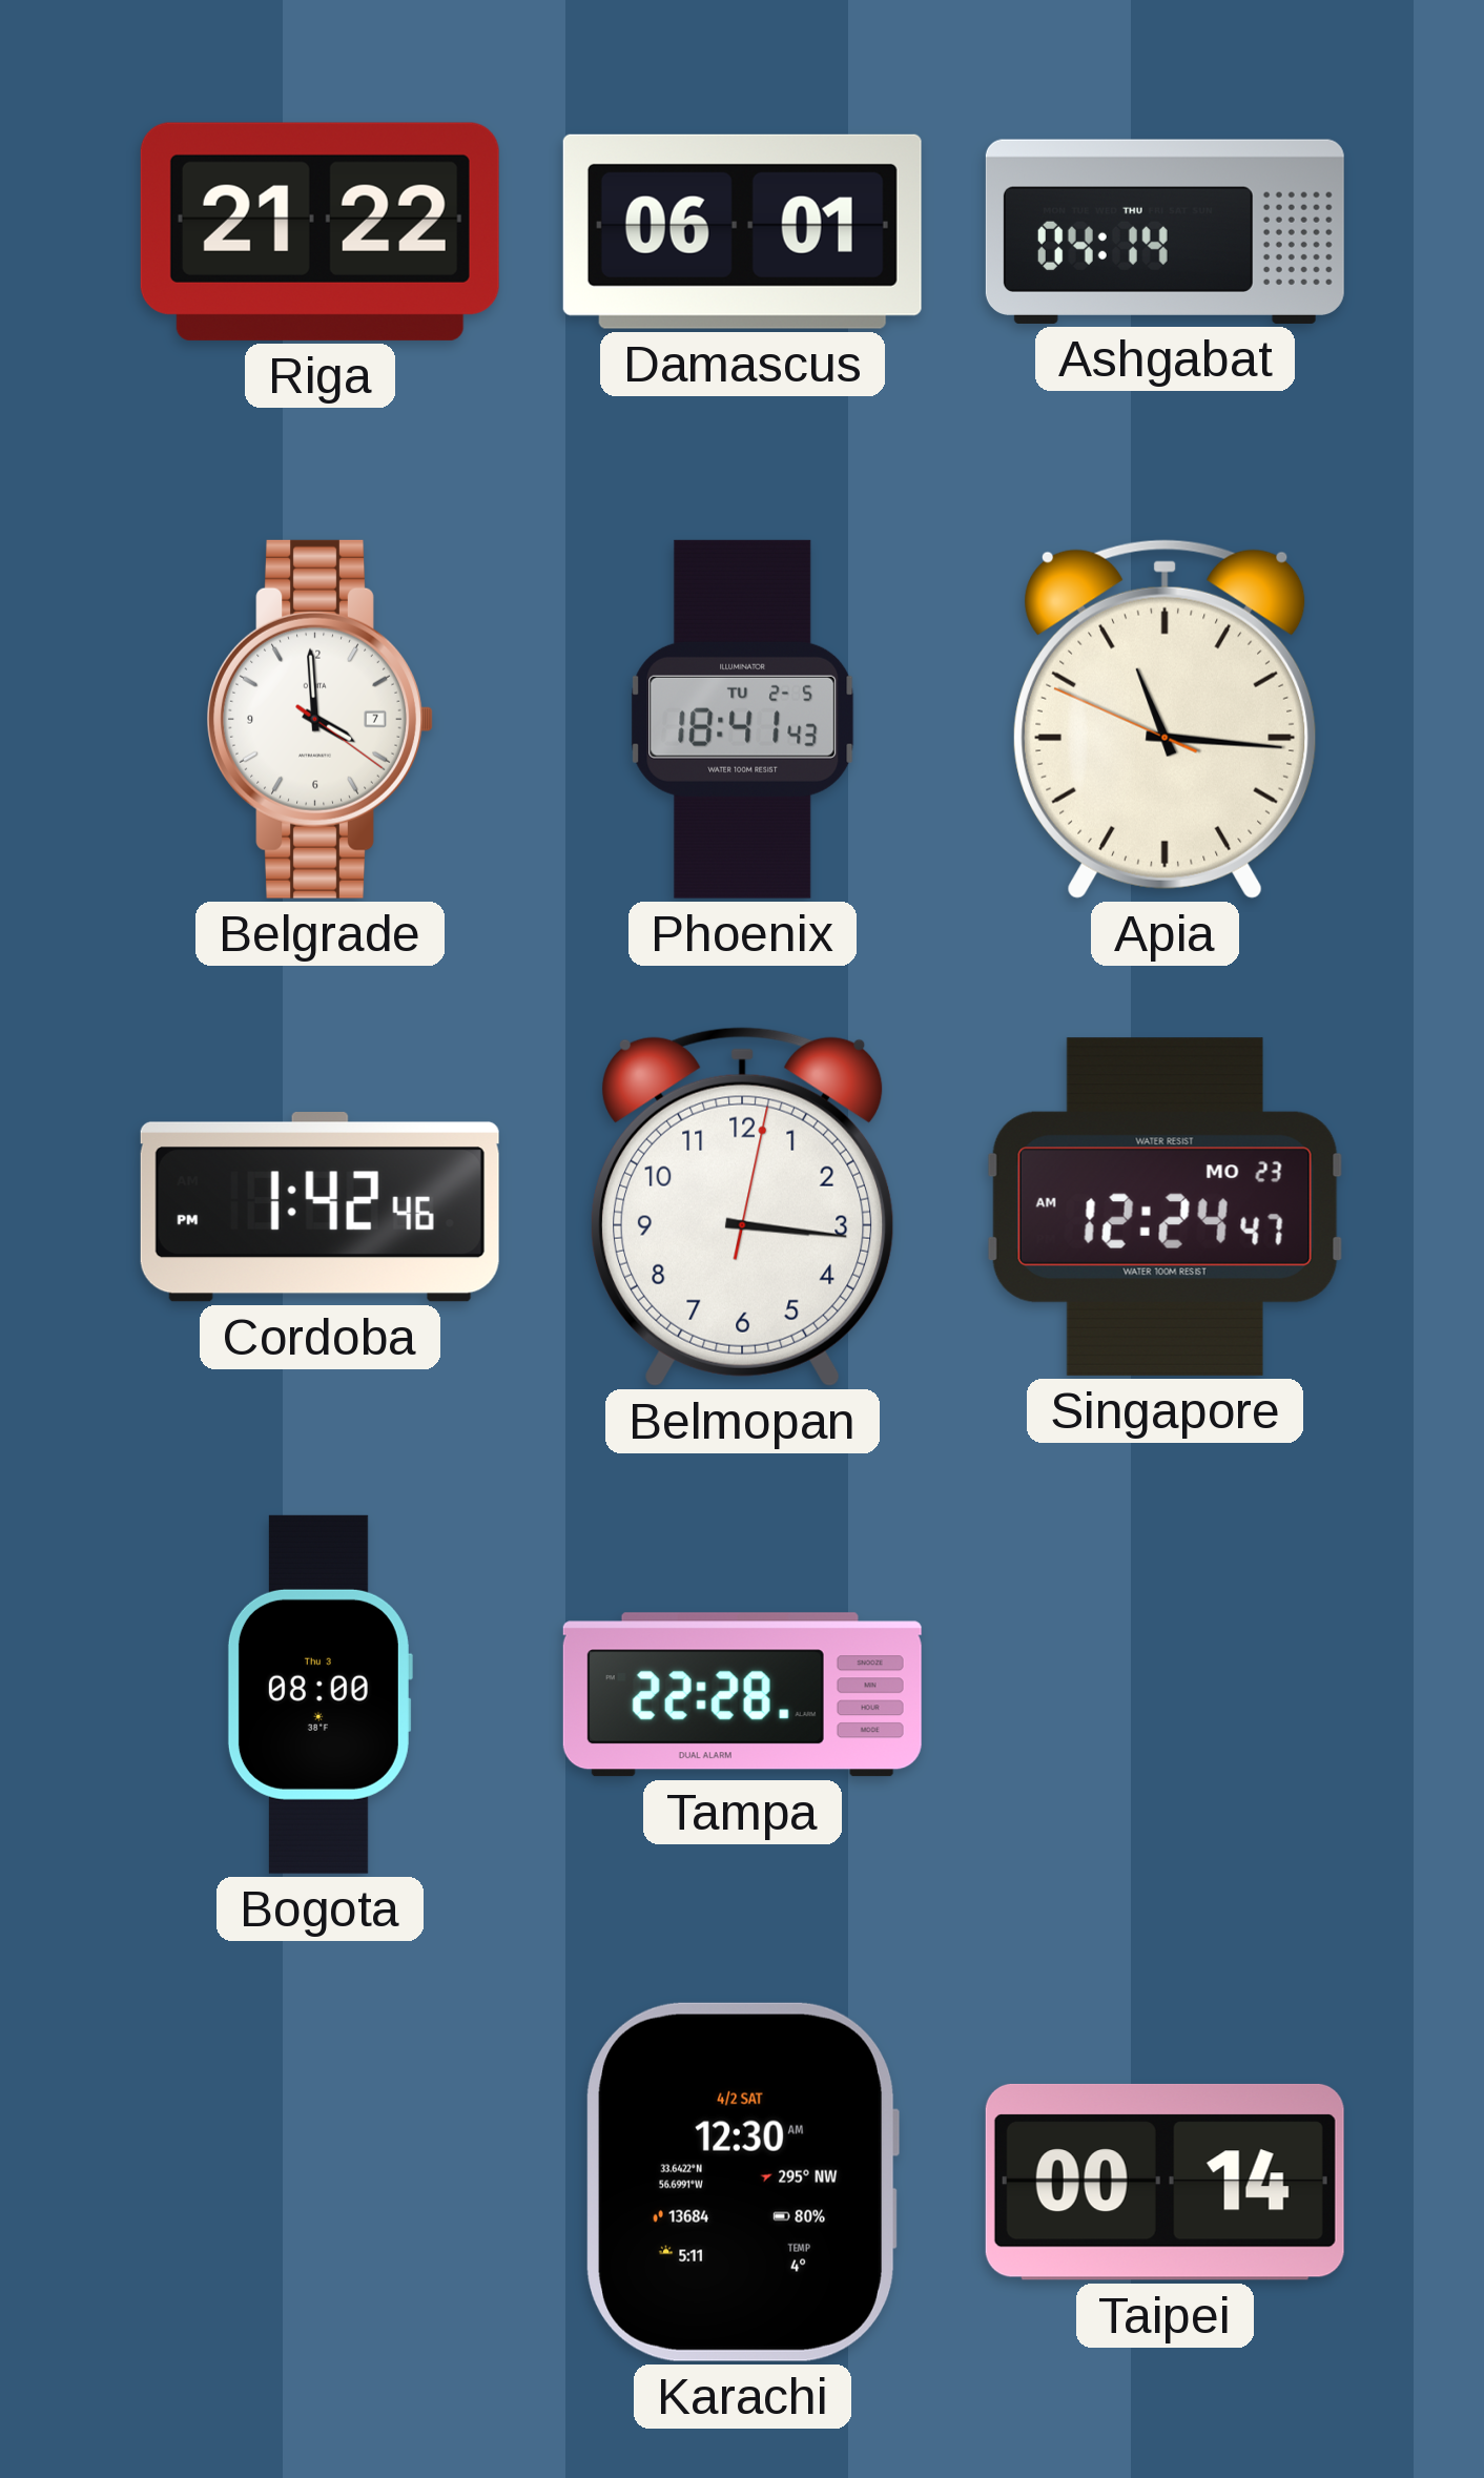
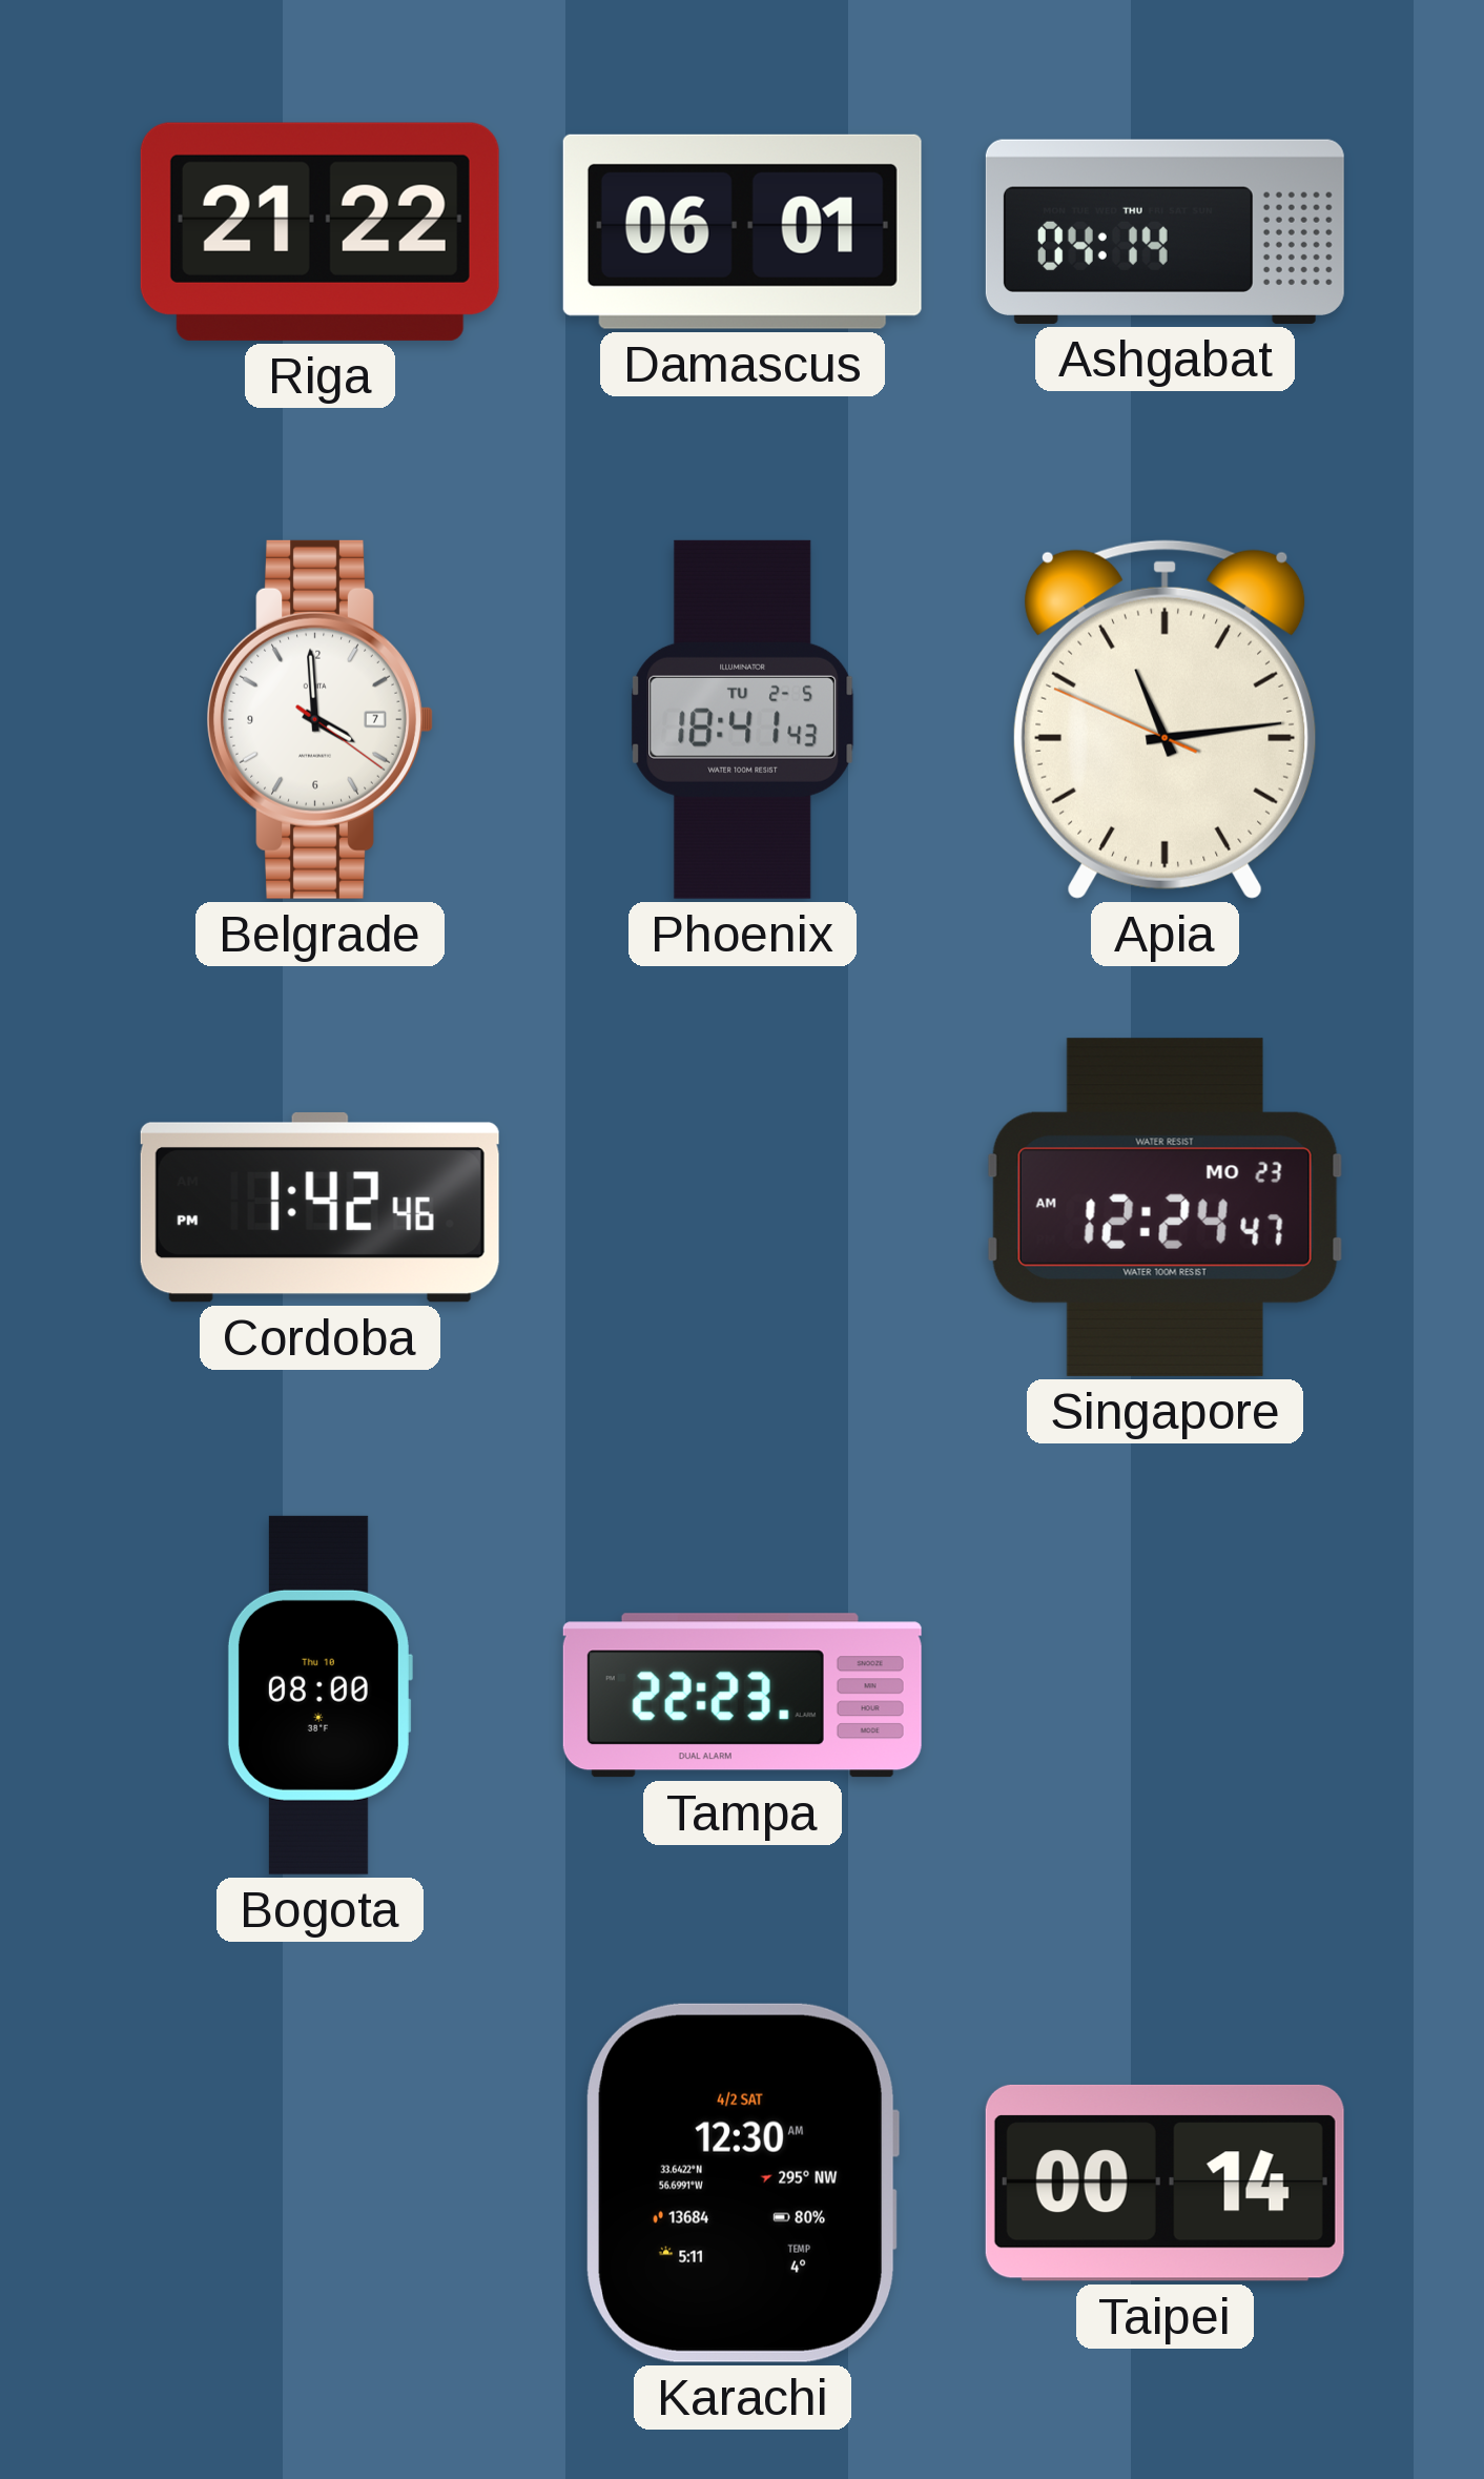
Apia: 11:15 -> 11:13
Belmopan: 3:16 -> none
Bogota date: Thu 3 -> Thu 10
Tampa: 22:28 -> 22:23
